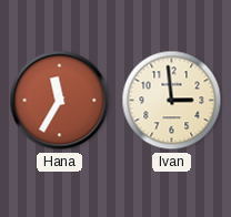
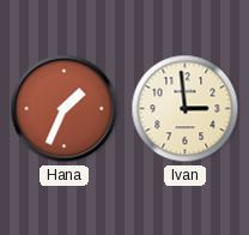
Hana: 11:35 -> 1:34
